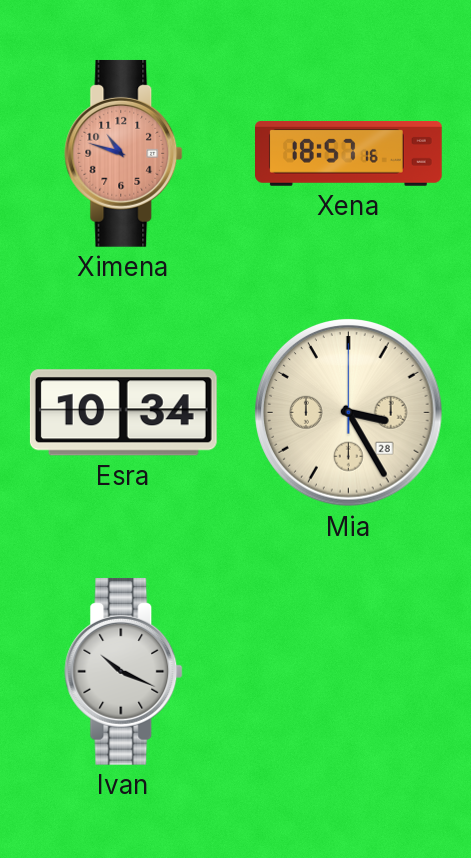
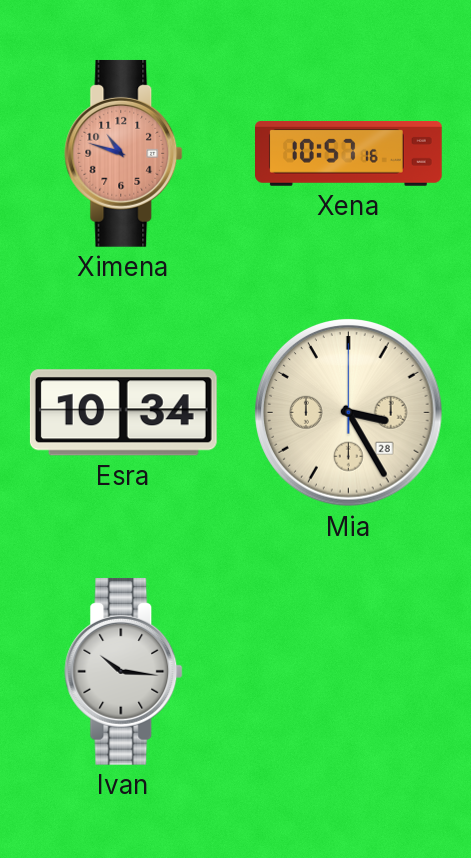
Xena: 18:57 -> 10:57
Ivan: 10:19 -> 10:16
